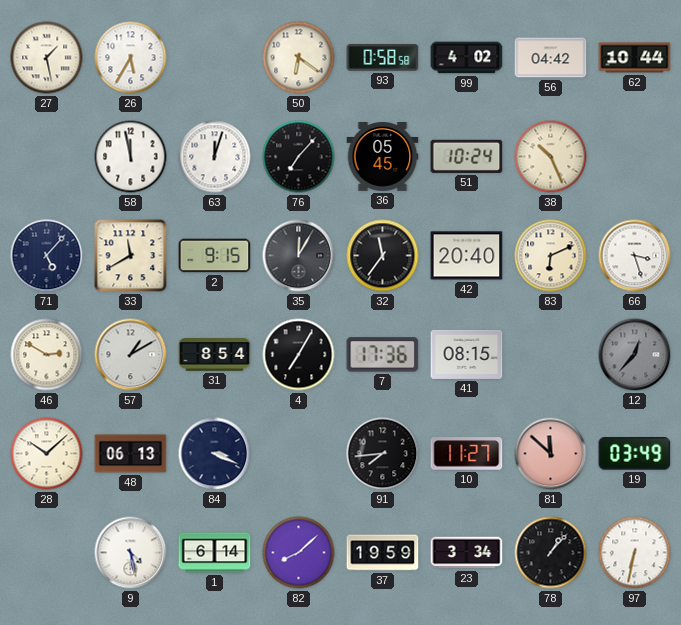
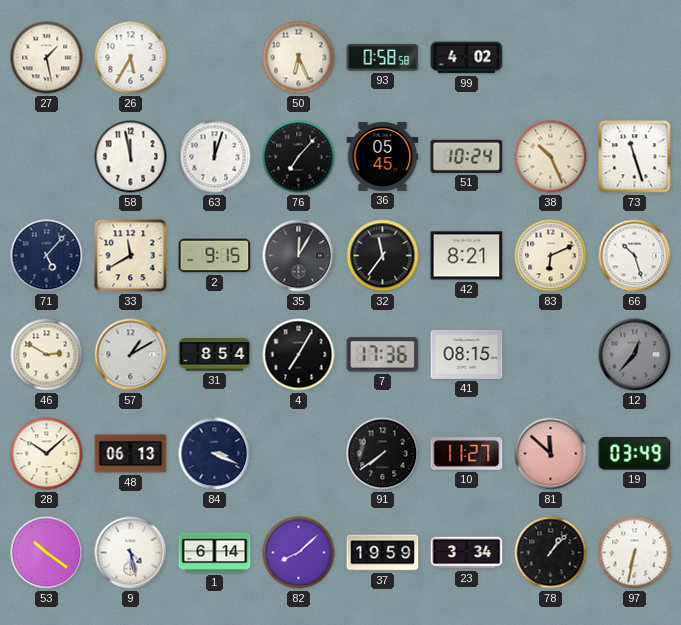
50: 6:21 -> 6:26
56: 04:42 -> none
62: 10:44 -> none
73: none -> 11:27
42: 20:40 -> 8:21
66: 3:27 -> 10:27
91: 7:44 -> 7:39
53: none -> 10:21
